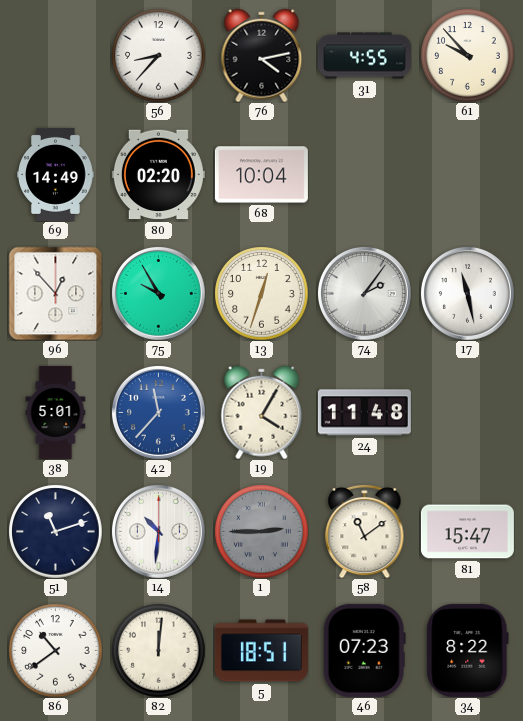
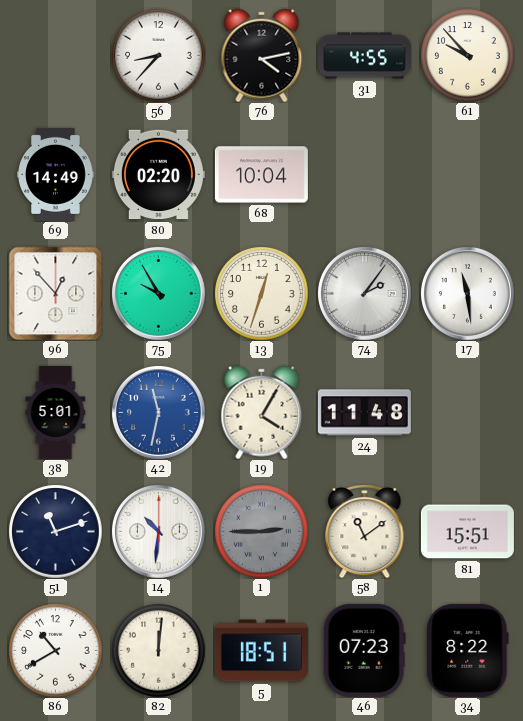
17: 11:28 -> 11:29
42: 11:37 -> 11:32
81: 15:47 -> 15:51
86: 10:39 -> 10:40
